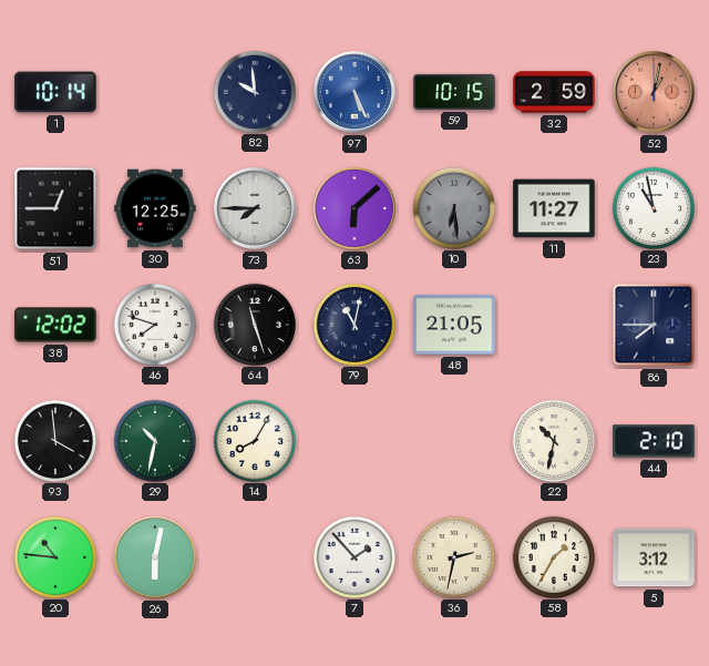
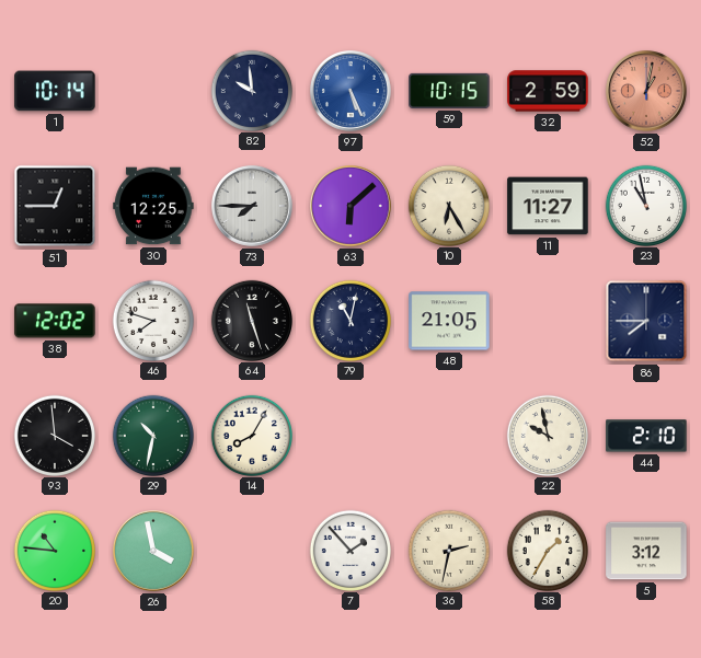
10: 6:29 -> 6:25
10 dial: grey -> cream
22: 10:32 -> 9:58
26: 6:02 -> 3:58
